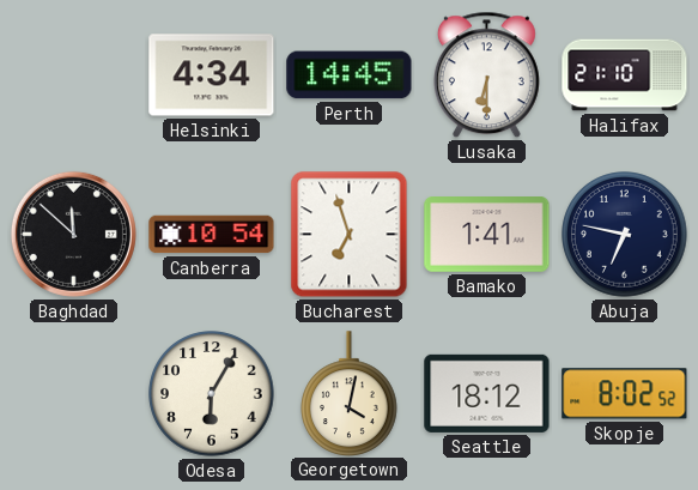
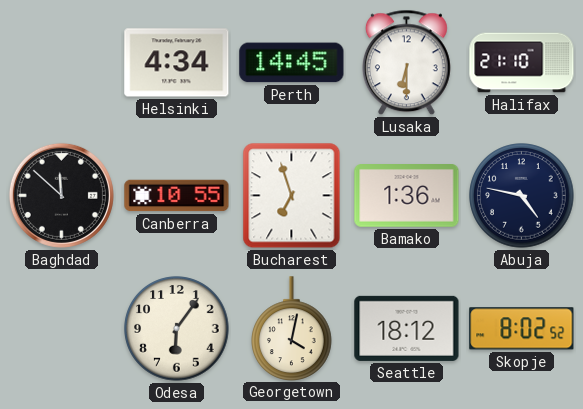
Canberra: 10:54 -> 10:55
Bamako: 1:41 -> 1:36
Abuja: 6:47 -> 4:47
Odesa: 6:05 -> 6:06
